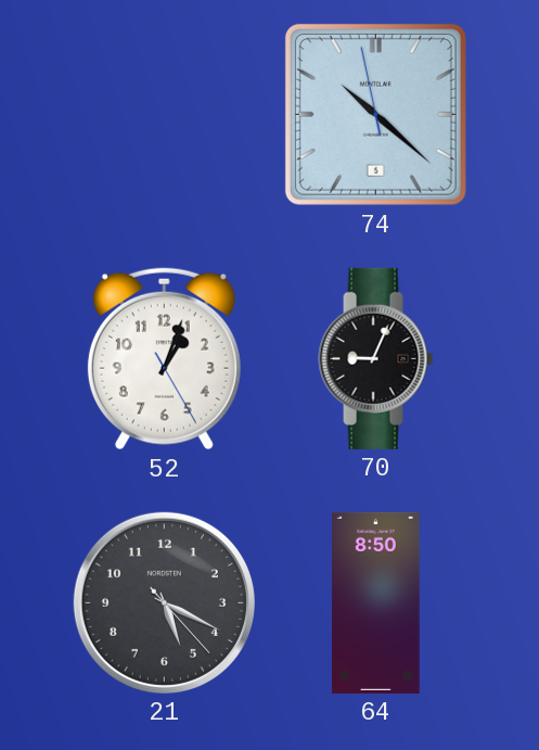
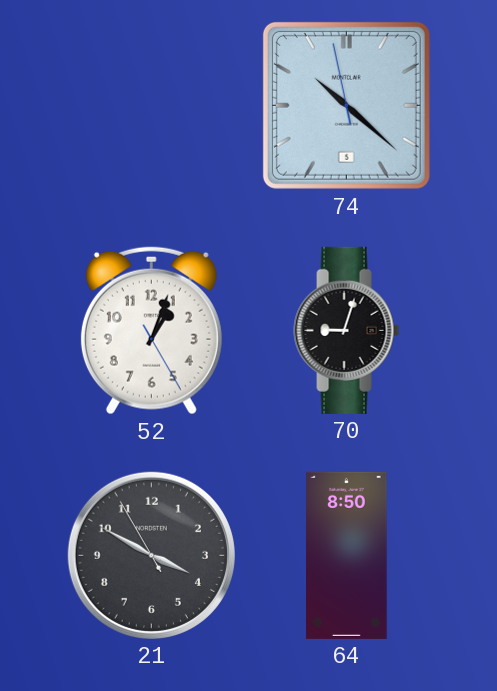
70: 9:04 -> 9:03
21: 5:19 -> 3:49
